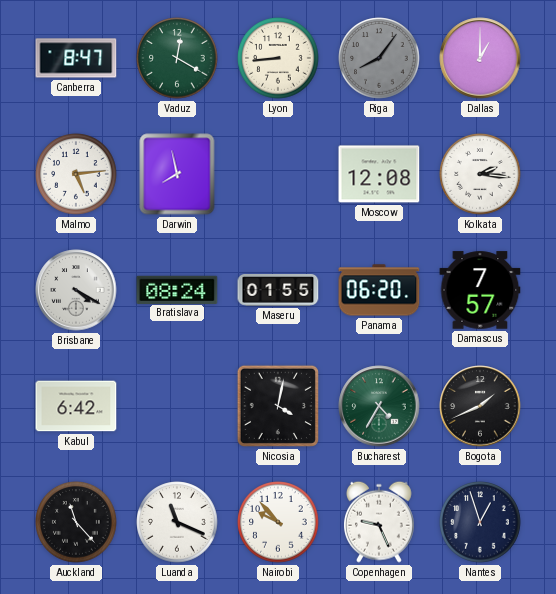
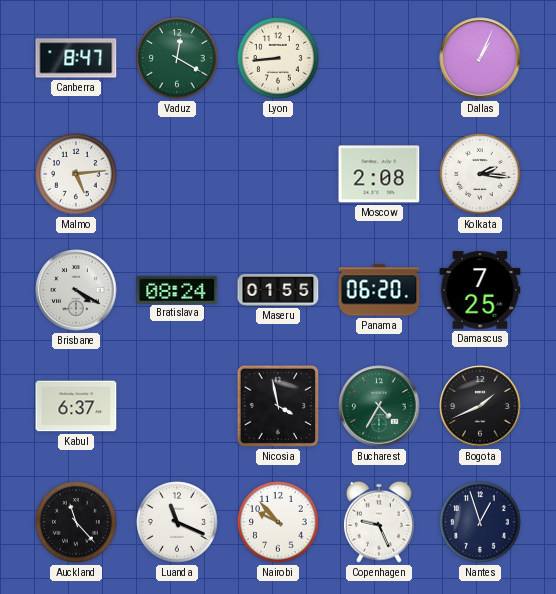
Riga: 8:06 -> none
Dallas: 1:00 -> 1:04
Darwin: 7:58 -> none
Moscow: 12:08 -> 2:08
Damascus: 7:57 -> 7:25
Kabul: 6:42 -> 6:37
Nicosia: 4:02 -> 3:58
